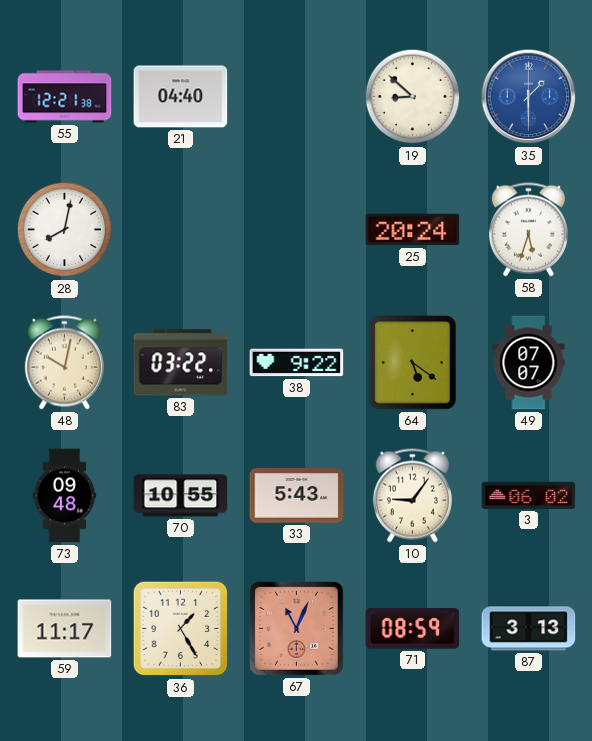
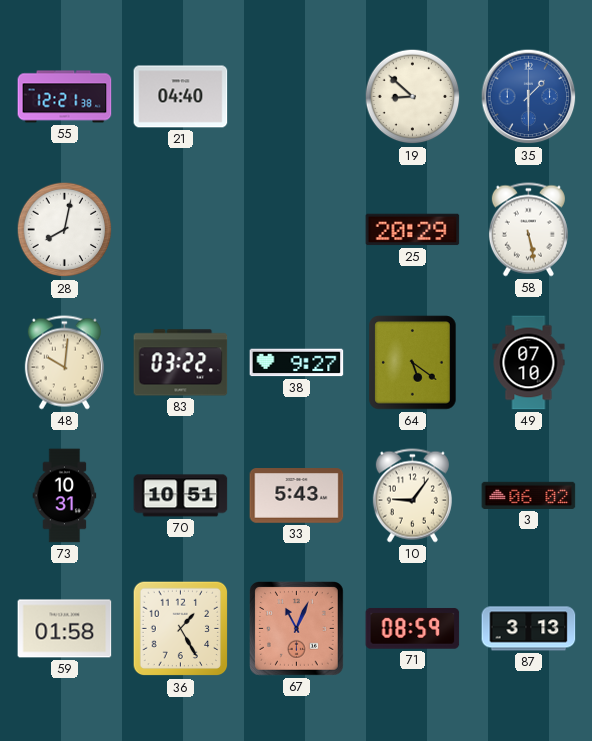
25: 20:24 -> 20:29
58: 5:33 -> 5:28
48: 10:02 -> 10:01
38: 9:22 -> 9:27
49: 07:07 -> 07:10
73: 09:48 -> 10:31
70: 10:55 -> 10:51
59: 11:17 -> 01:58
